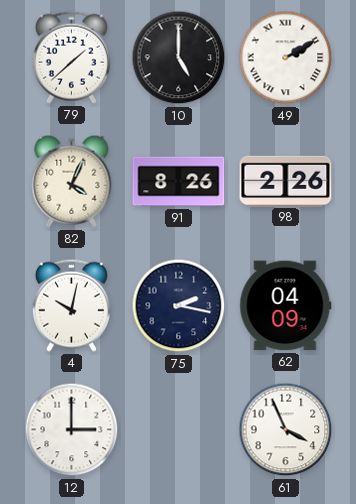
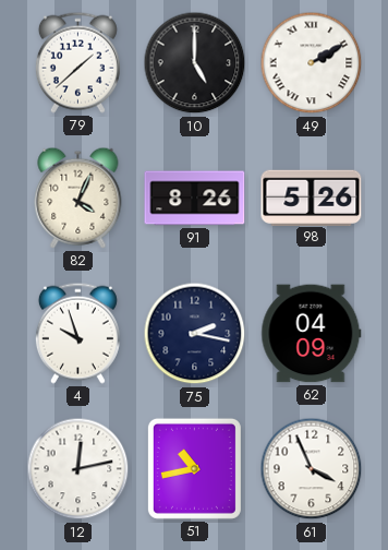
98: 2:26 -> 5:26
4: 10:02 -> 9:57
12: 3:00 -> 12:13
51: none -> 10:43
